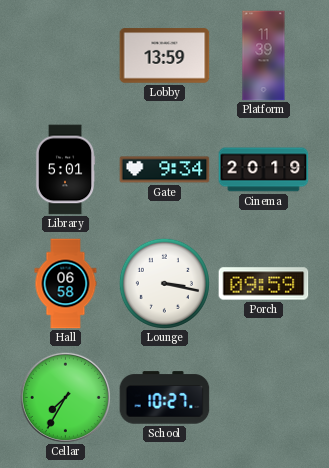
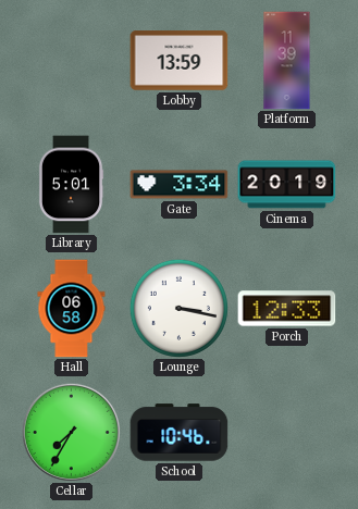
Gate: 9:34 -> 3:34
Porch: 09:59 -> 12:33
School: 10:27 -> 10:46
